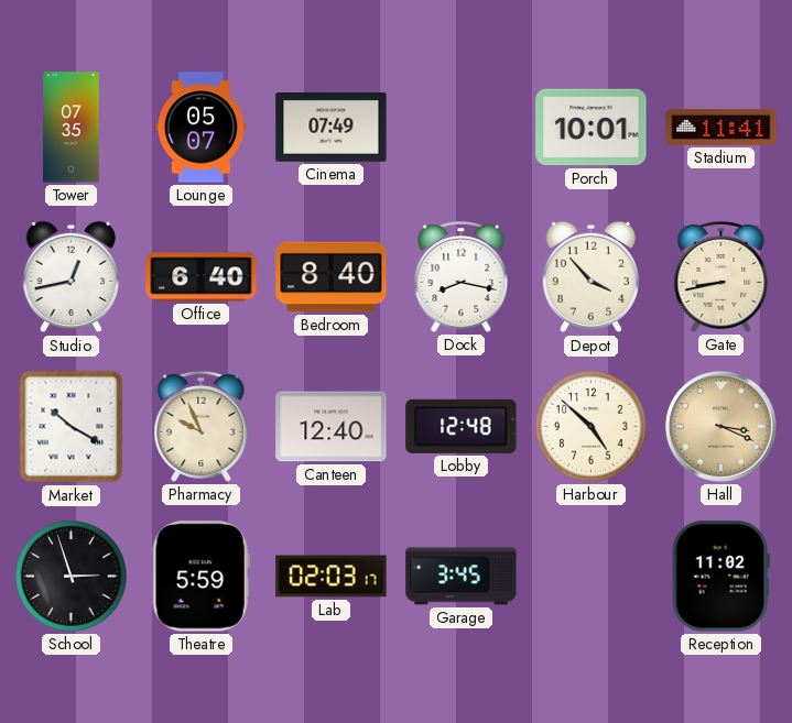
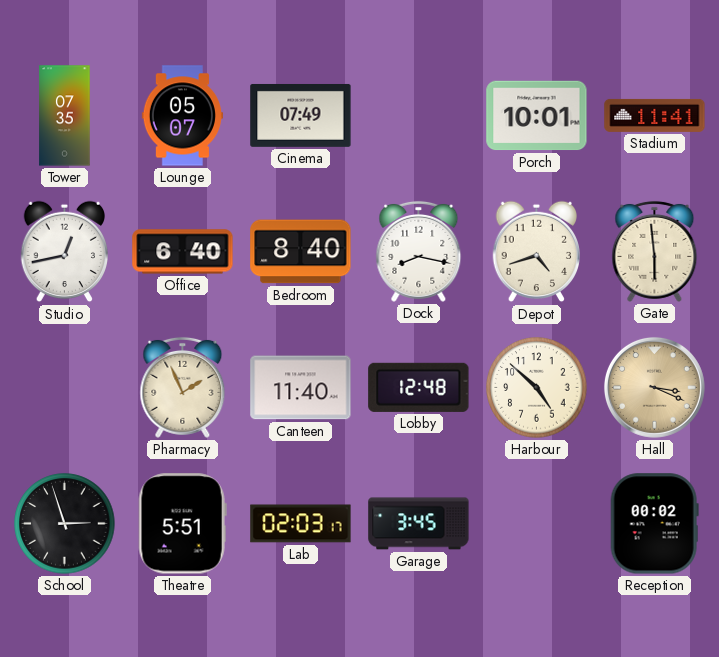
Depot: 3:53 -> 4:42
Gate: 8:43 -> 5:59
Market: 10:20 -> none
Pharmacy: 9:56 -> 1:56
Canteen: 12:40 -> 11:40
Theatre: 5:59 -> 5:51
Reception: 11:02 -> 00:02
